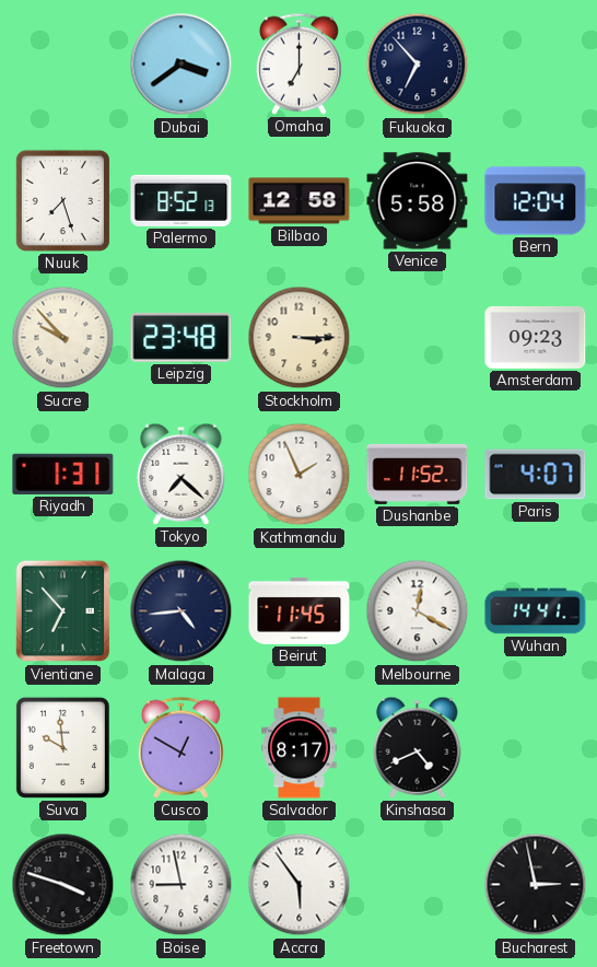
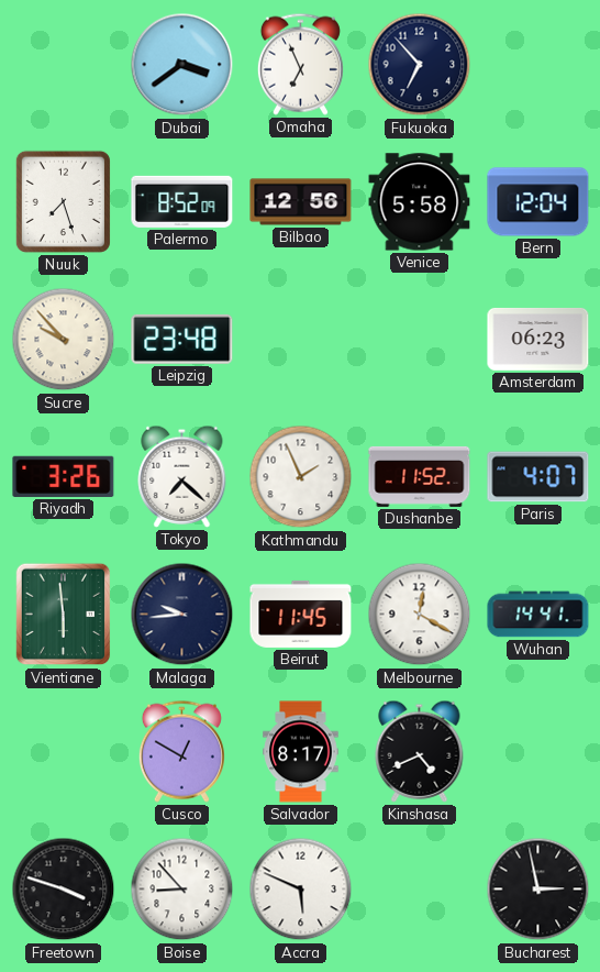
Omaha: 7:00 -> 6:56
Palermo: 8:52:13 -> 8:52:09
Bilbao: 12:58 -> 12:56
Stockholm: 3:15 -> none
Amsterdam: 09:23 -> 06:23
Riyadh: 1:31 -> 3:26
Vientiane: 6:53 -> 5:59
Malaga: 4:44 -> 9:44
Suva: 9:59 -> none
Boise: 8:58 -> 8:53
Accra: 5:54 -> 5:49
